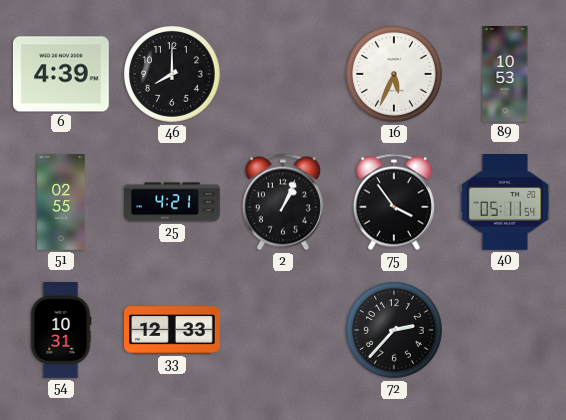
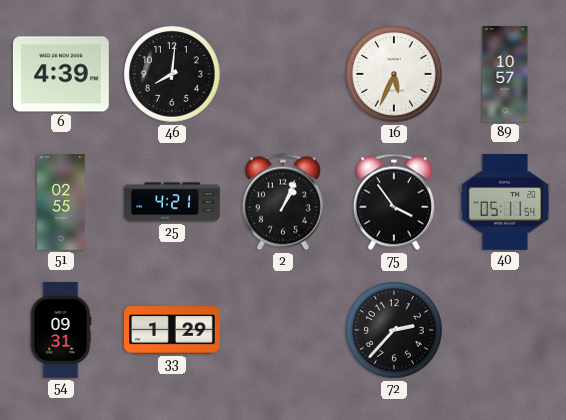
46: 8:00 -> 8:01
89: 10:53 -> 10:57
54: 10:31 -> 09:31
33: 12:33 -> 1:29
